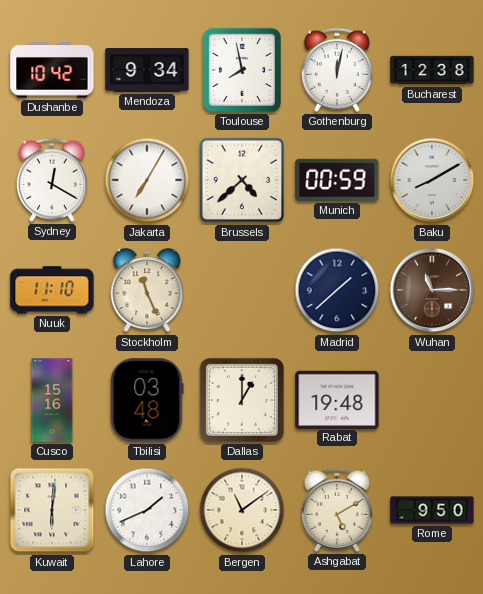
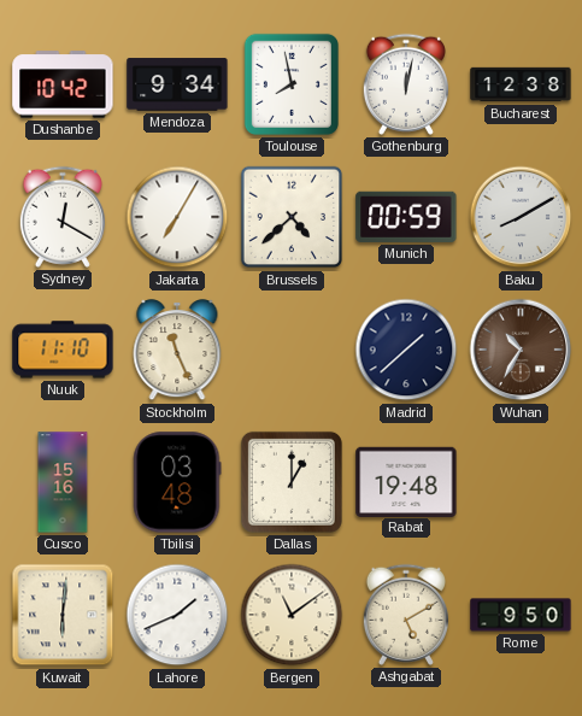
Wuhan: 11:15 -> 10:35
